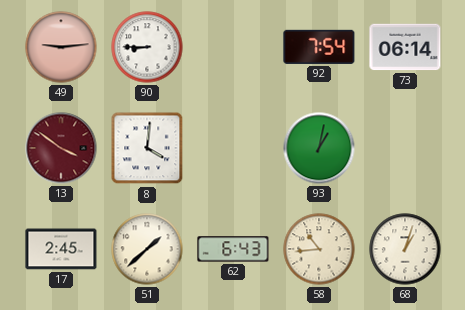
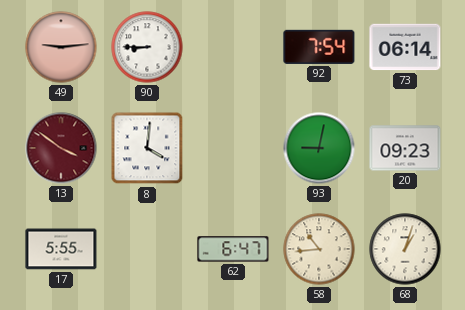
93: 1:02 -> 9:02
20: none -> 09:23
17: 2:45 -> 5:55
51: 1:38 -> none
62: 6:43 -> 6:47
